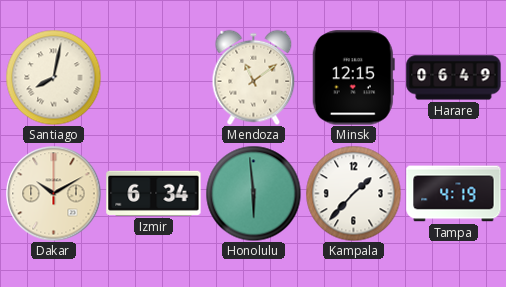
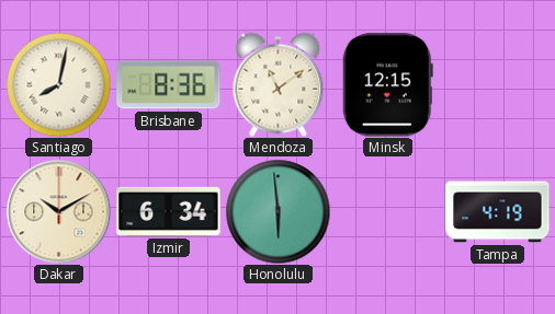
Brisbane: none -> 8:36
Harare: 06:49 -> none
Kampala: 1:37 -> none
